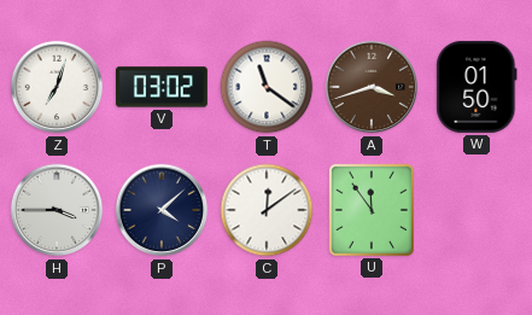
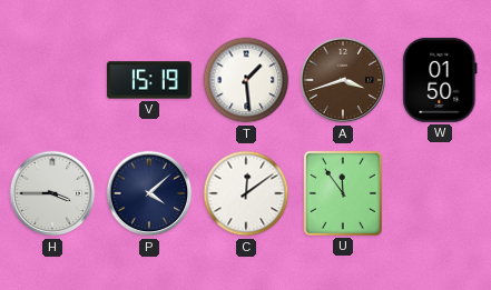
Z: 7:03 -> none
V: 03:02 -> 15:19
T: 11:21 -> 1:29
